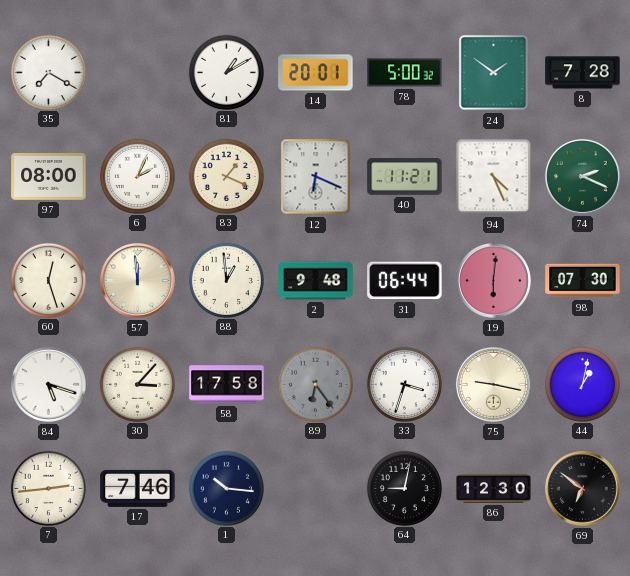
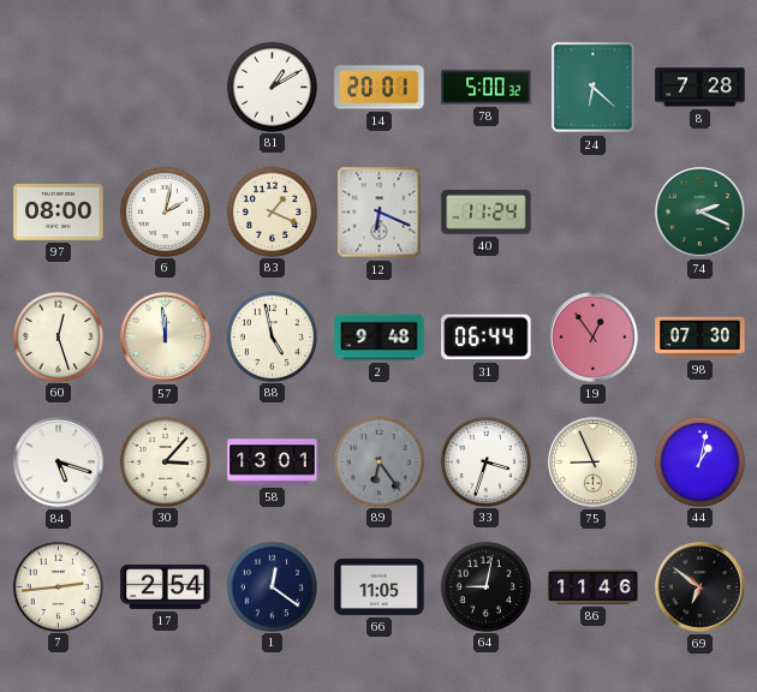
35: 7:20 -> none
24: 1:51 -> 6:22
6: 2:04 -> 2:02
40: 11:21 -> 11:24
94: 4:26 -> none
88: 12:59 -> 4:58
19: 6:01 -> 12:54
58: 17:58 -> 13:01
75: 9:17 -> 8:56
17: 7:46 -> 2:54
1: 10:16 -> 12:21
66: none -> 11:05
86: 12:30 -> 11:46
